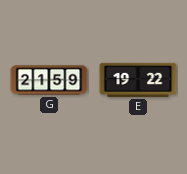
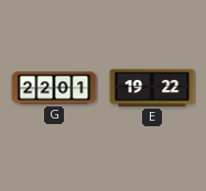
G: 21:59 -> 22:01
